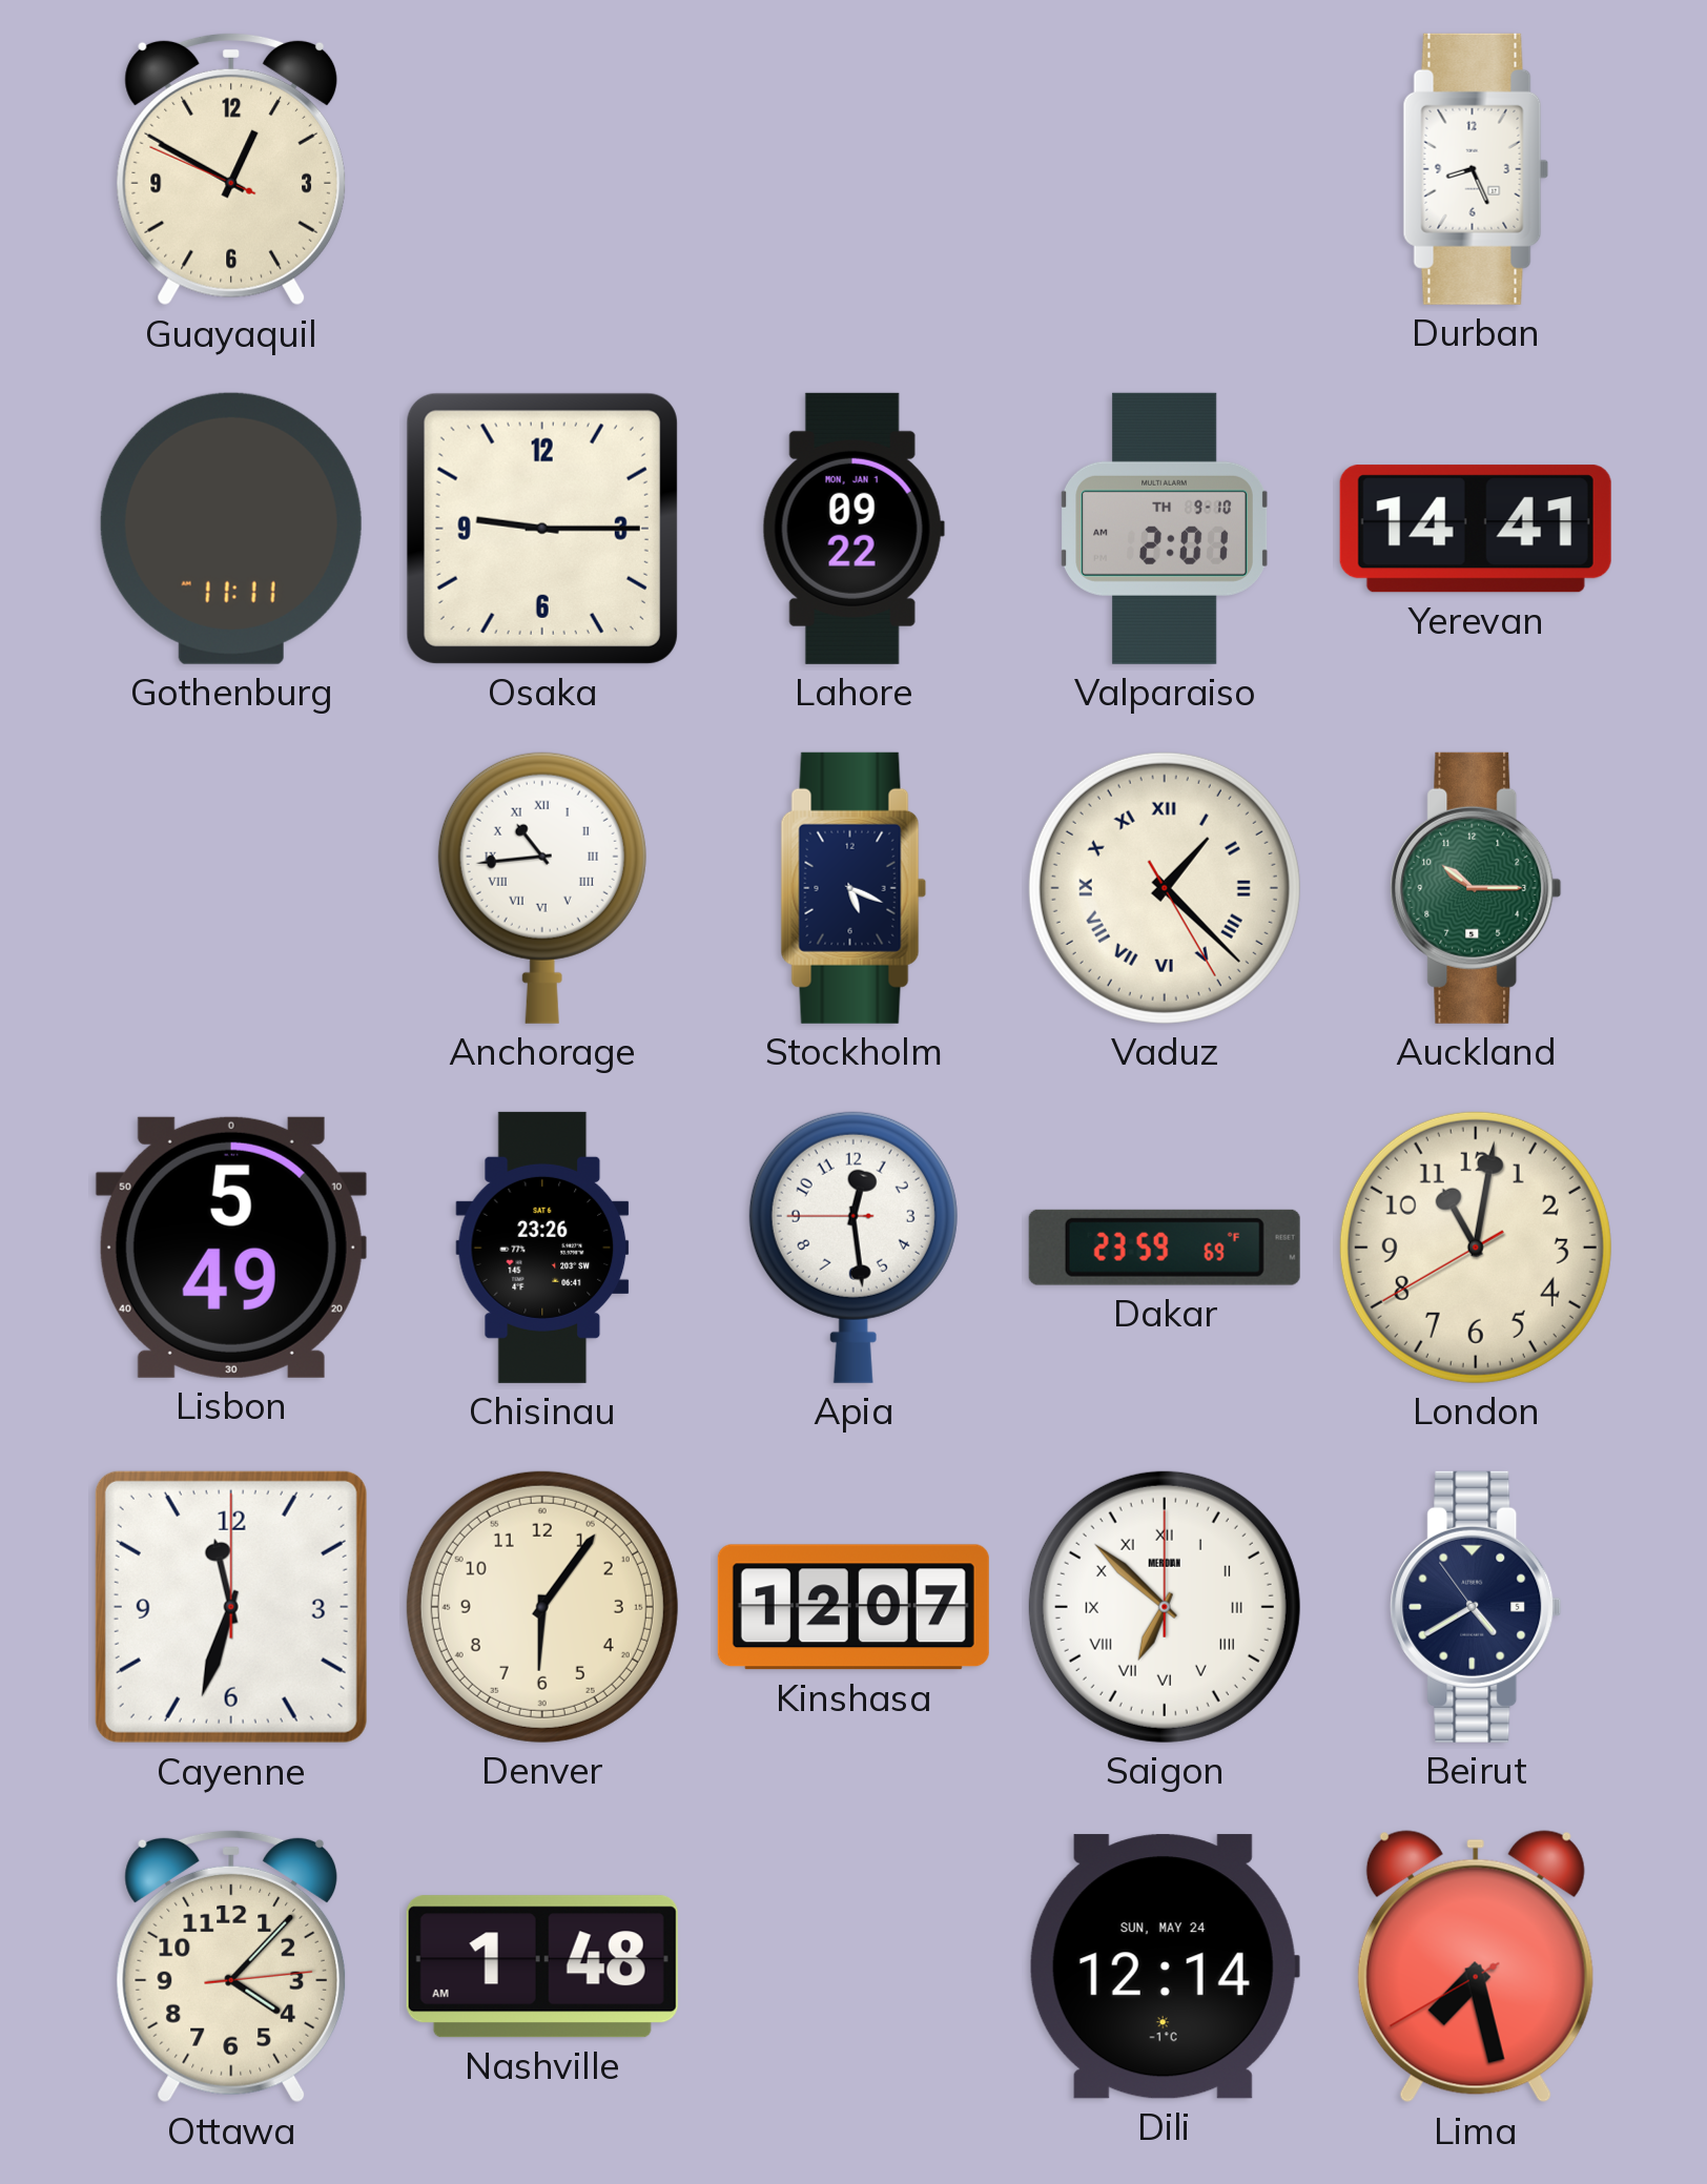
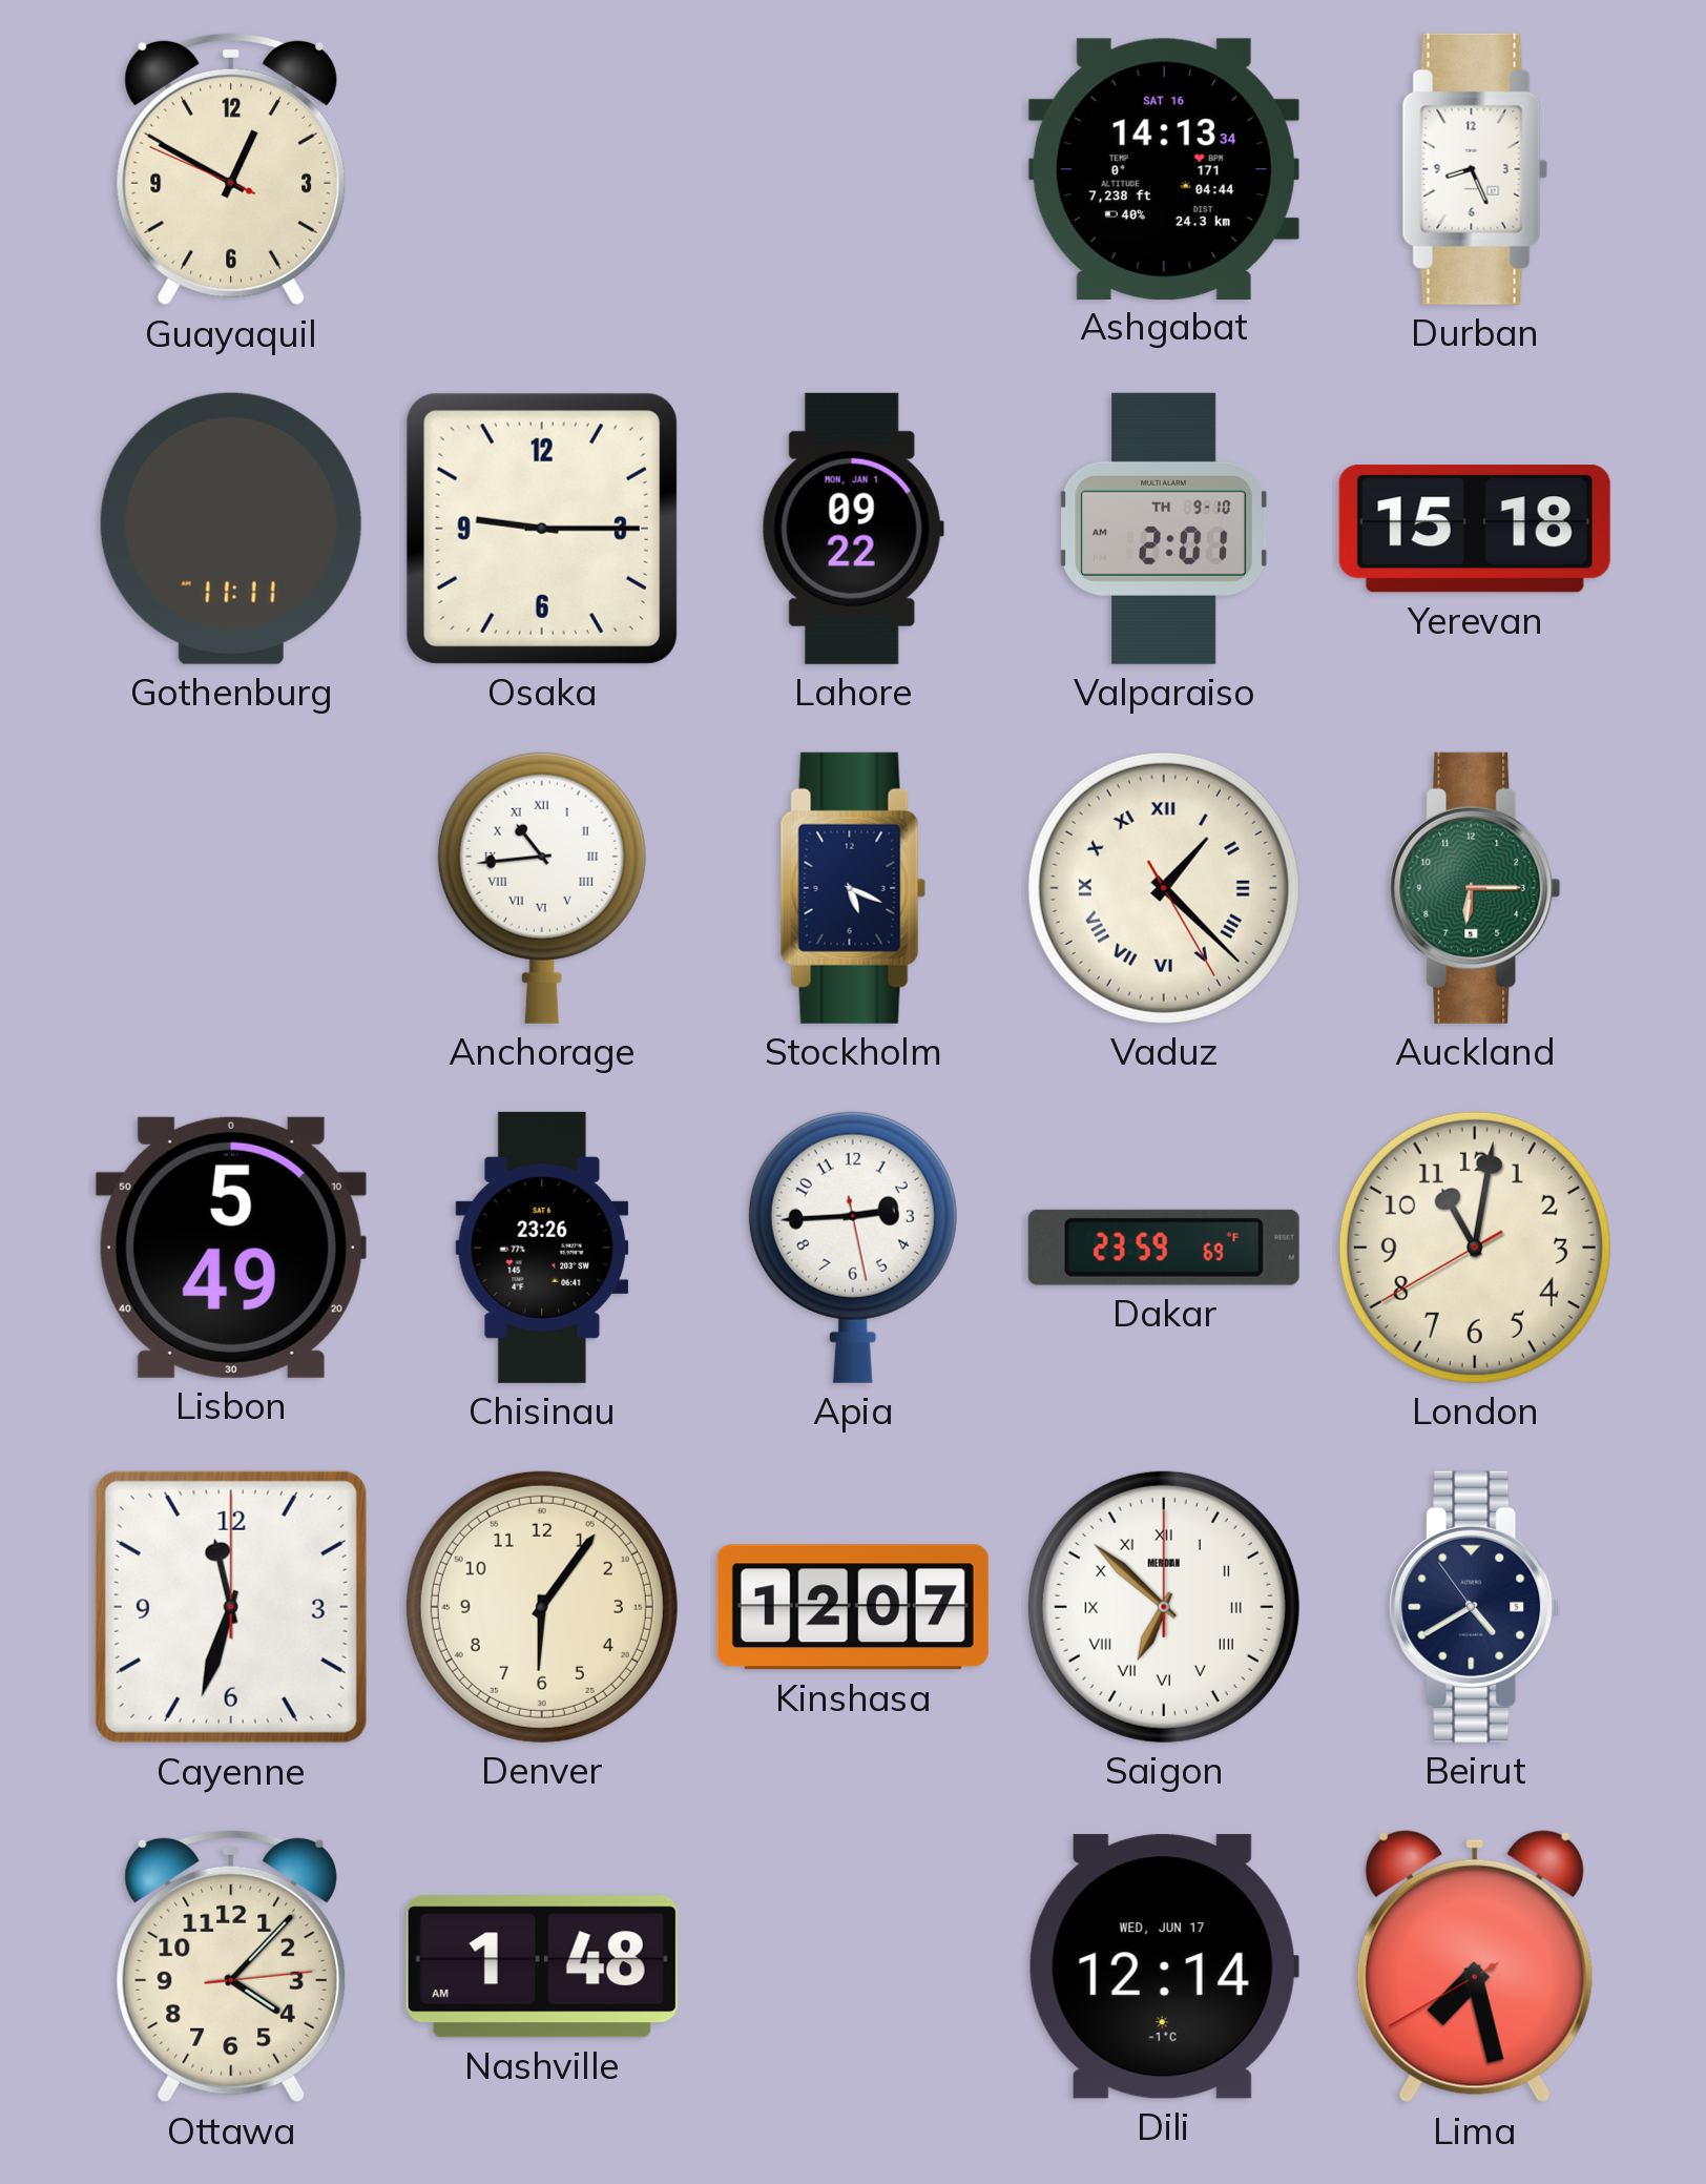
Ashgabat: none -> 14:13
Yerevan: 14:41 -> 15:18
Auckland: 10:15 -> 6:15
Apia: 12:28 -> 2:44
Dili date: SUN, MAY 24 -> WED, JUN 17
